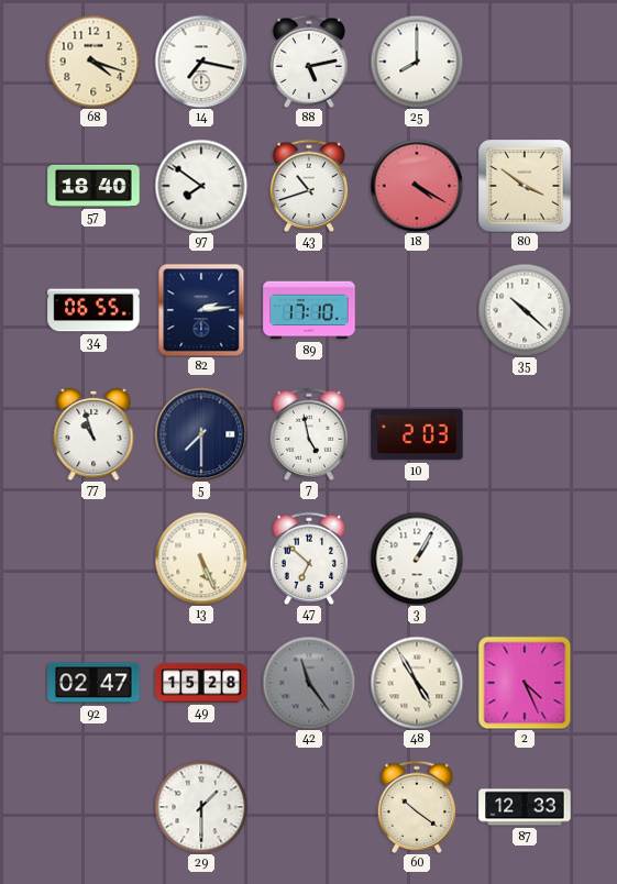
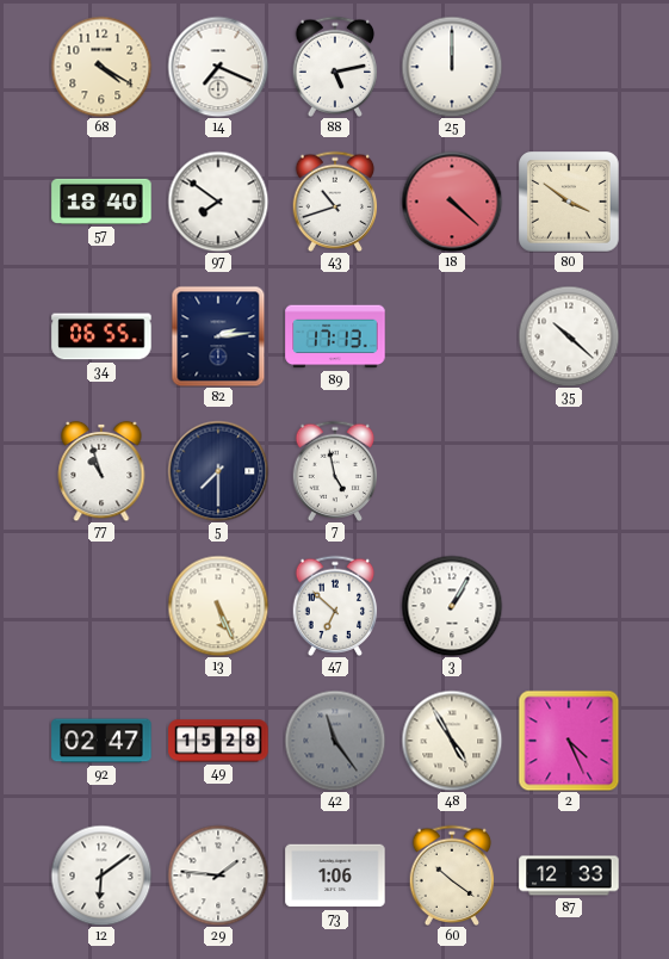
68: 4:18 -> 4:20
14: 7:17 -> 7:19
25: 8:00 -> 12:00
18: 4:20 -> 4:22
89: 17:10 -> 17:13
10: 2:03 -> none
12: none -> 6:09
29: 1:30 -> 1:46
73: none -> 1:06
